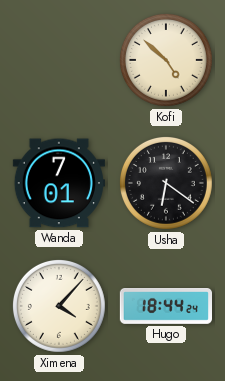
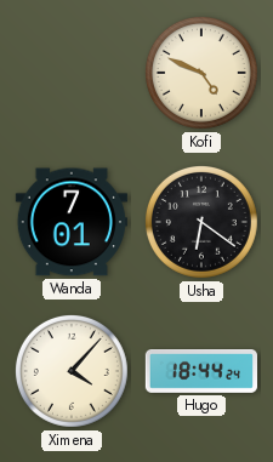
Kofi: 4:52 -> 4:49
